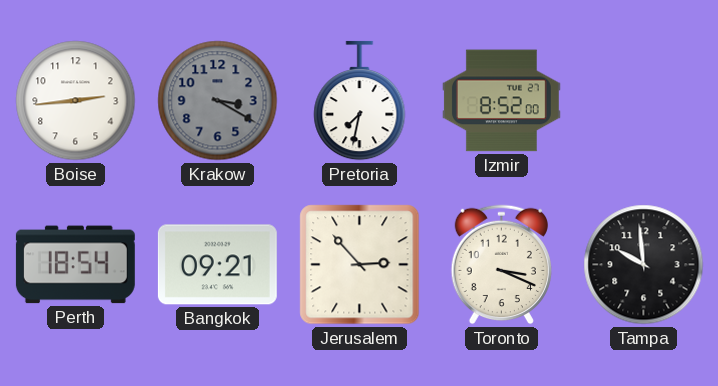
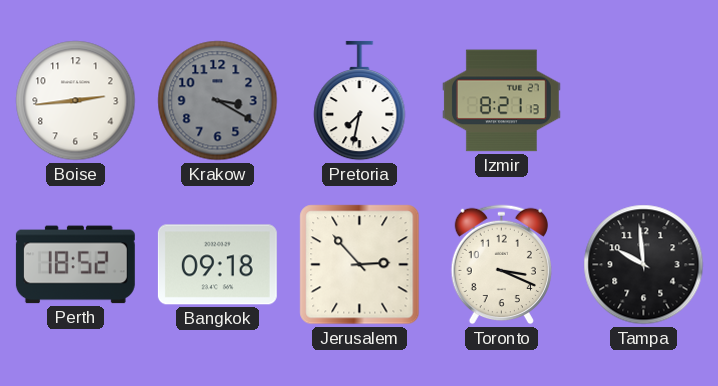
Izmir: 8:52 -> 8:21
Perth: 18:54 -> 18:52
Bangkok: 09:21 -> 09:18
